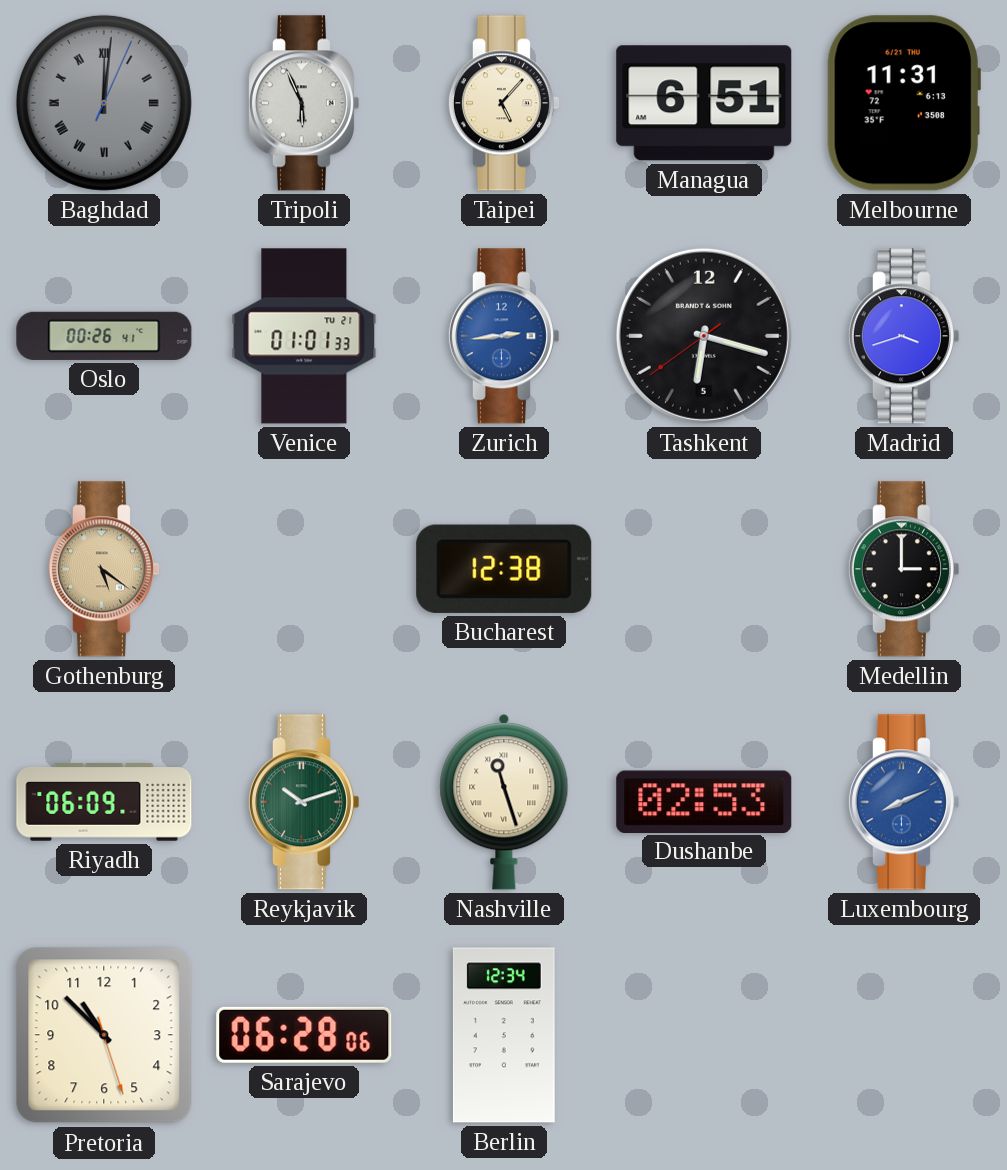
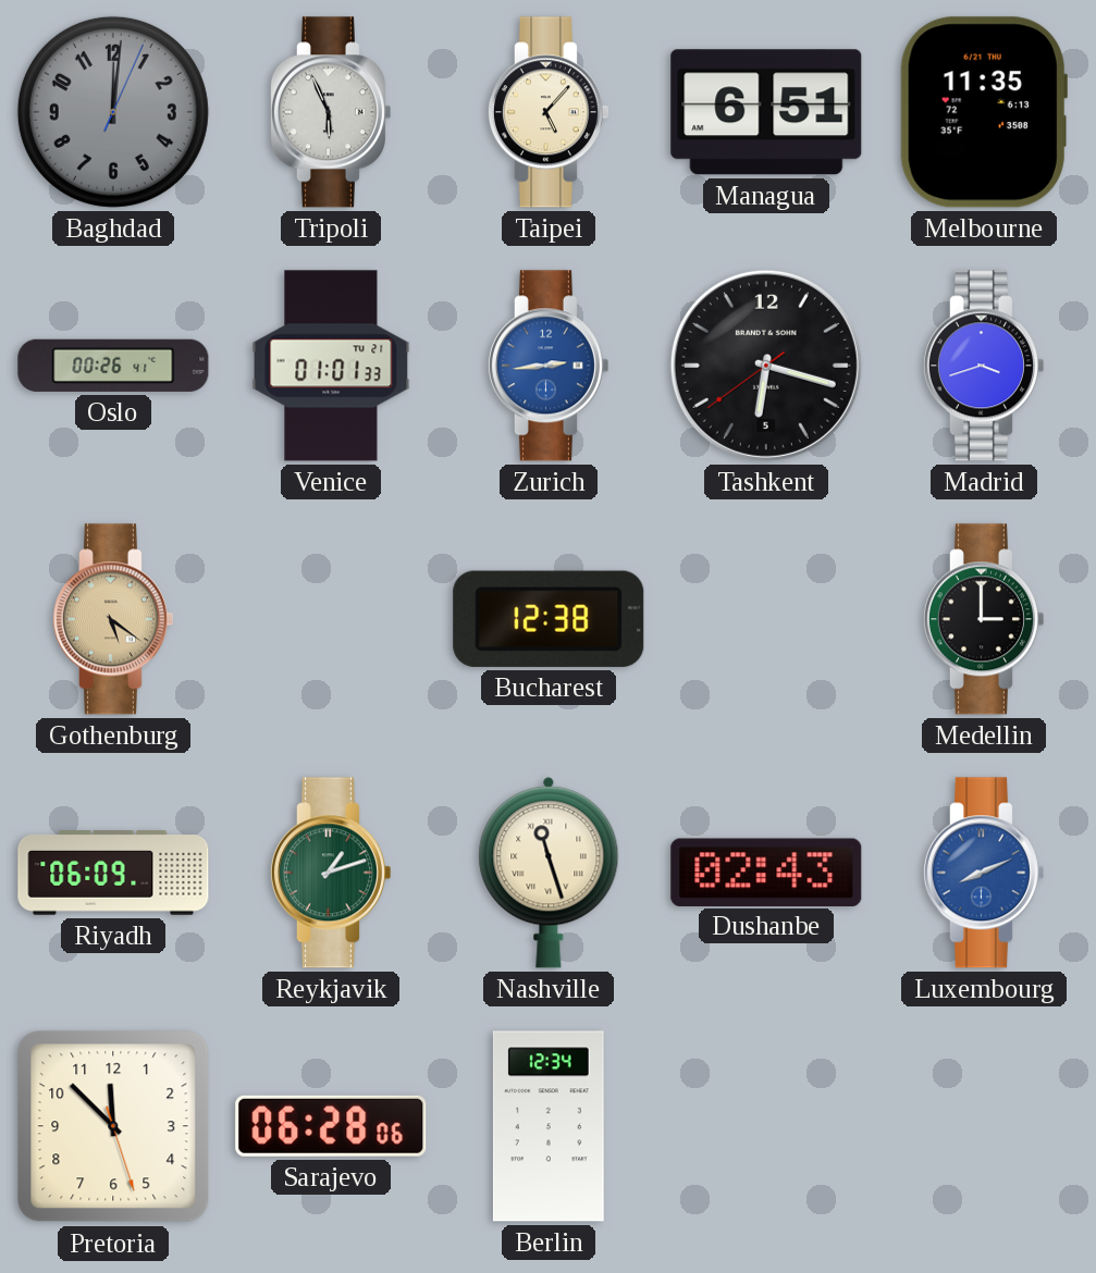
Baghdad numerals: Roman -> Arabic
Melbourne: 11:31 -> 11:35
Reykjavik: 10:12 -> 1:12
Dushanbe: 02:53 -> 02:43
Pretoria: 10:52 -> 11:52
